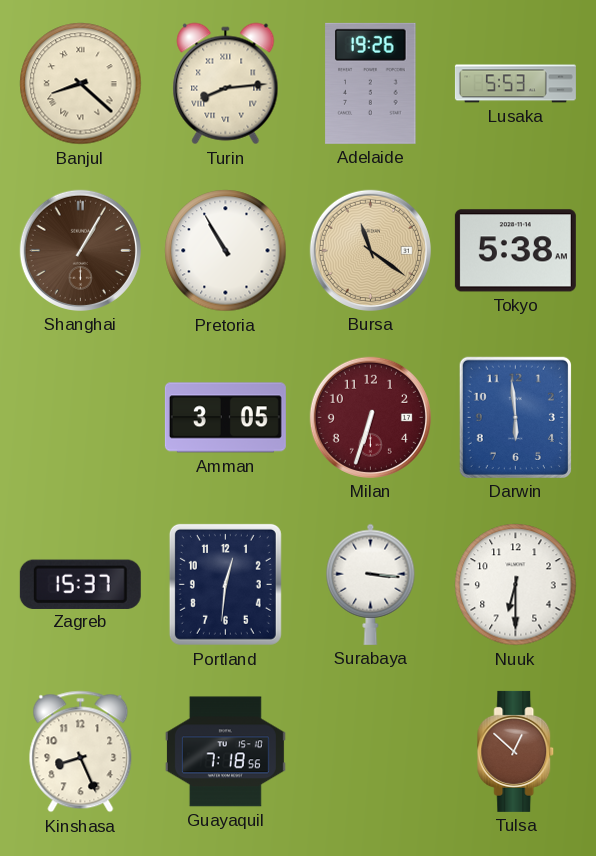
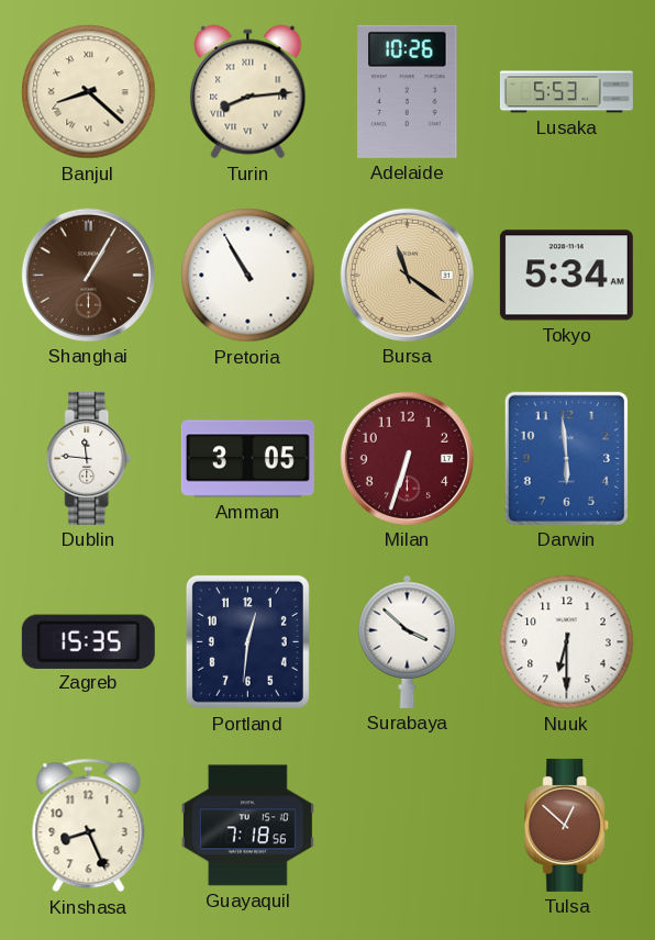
Adelaide: 19:26 -> 10:26
Tokyo: 5:38 -> 5:34
Dublin: none -> 11:46
Zagreb: 15:37 -> 15:35
Surabaya: 3:16 -> 3:52
